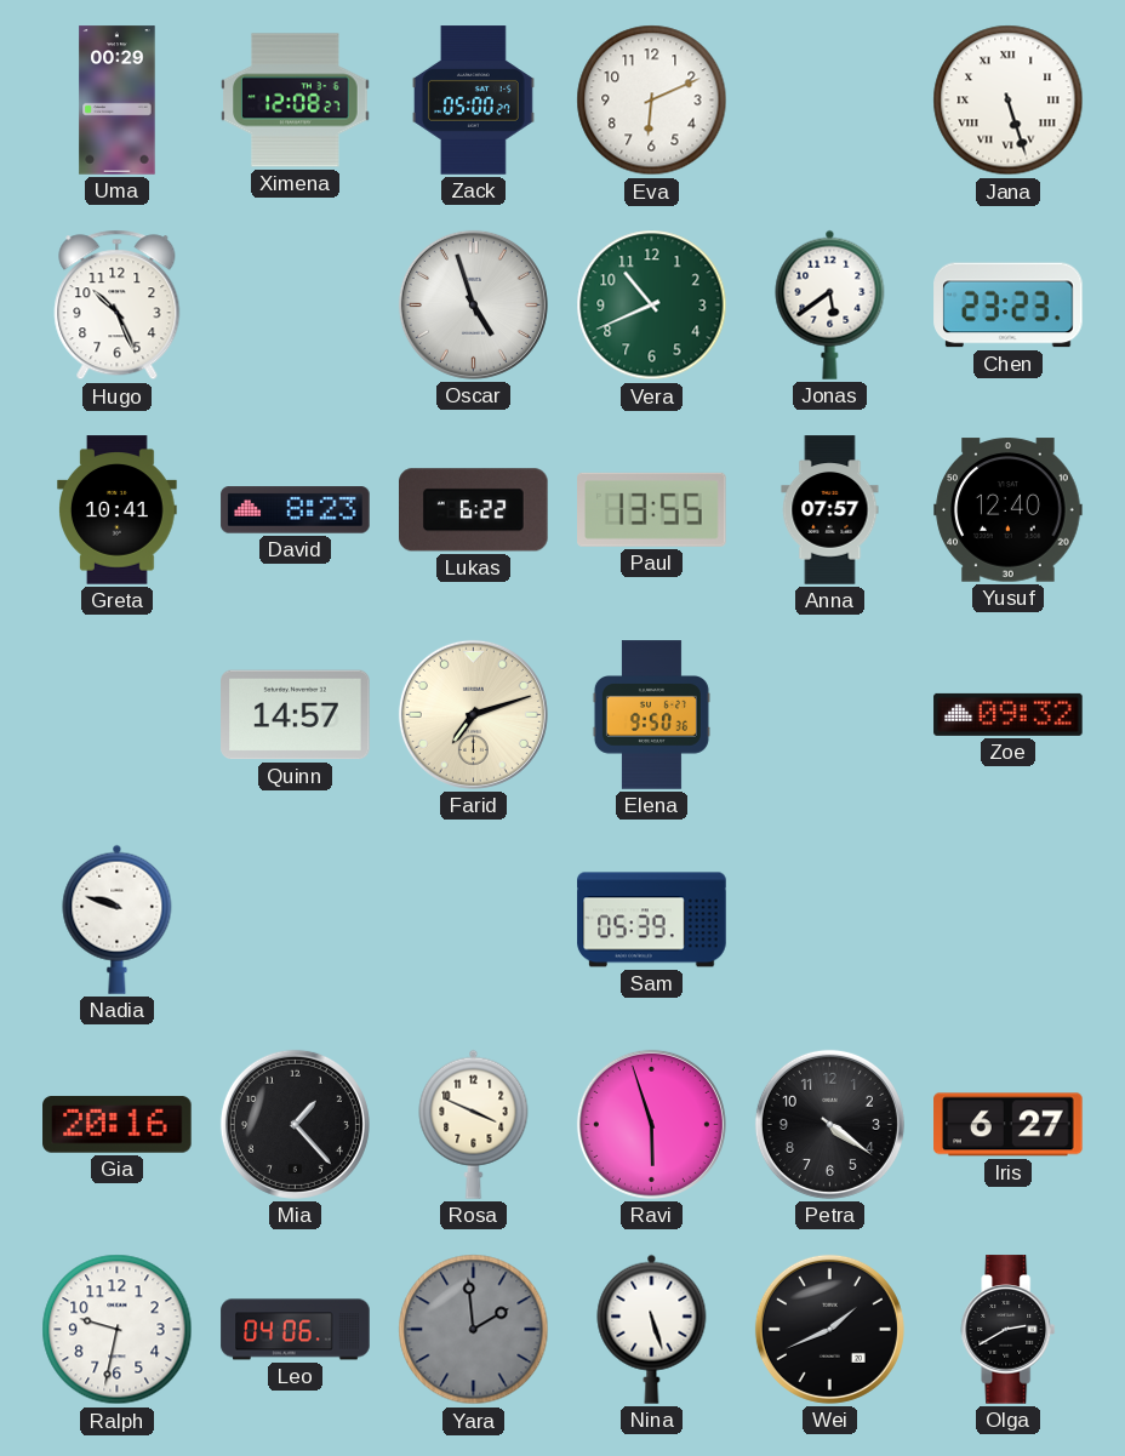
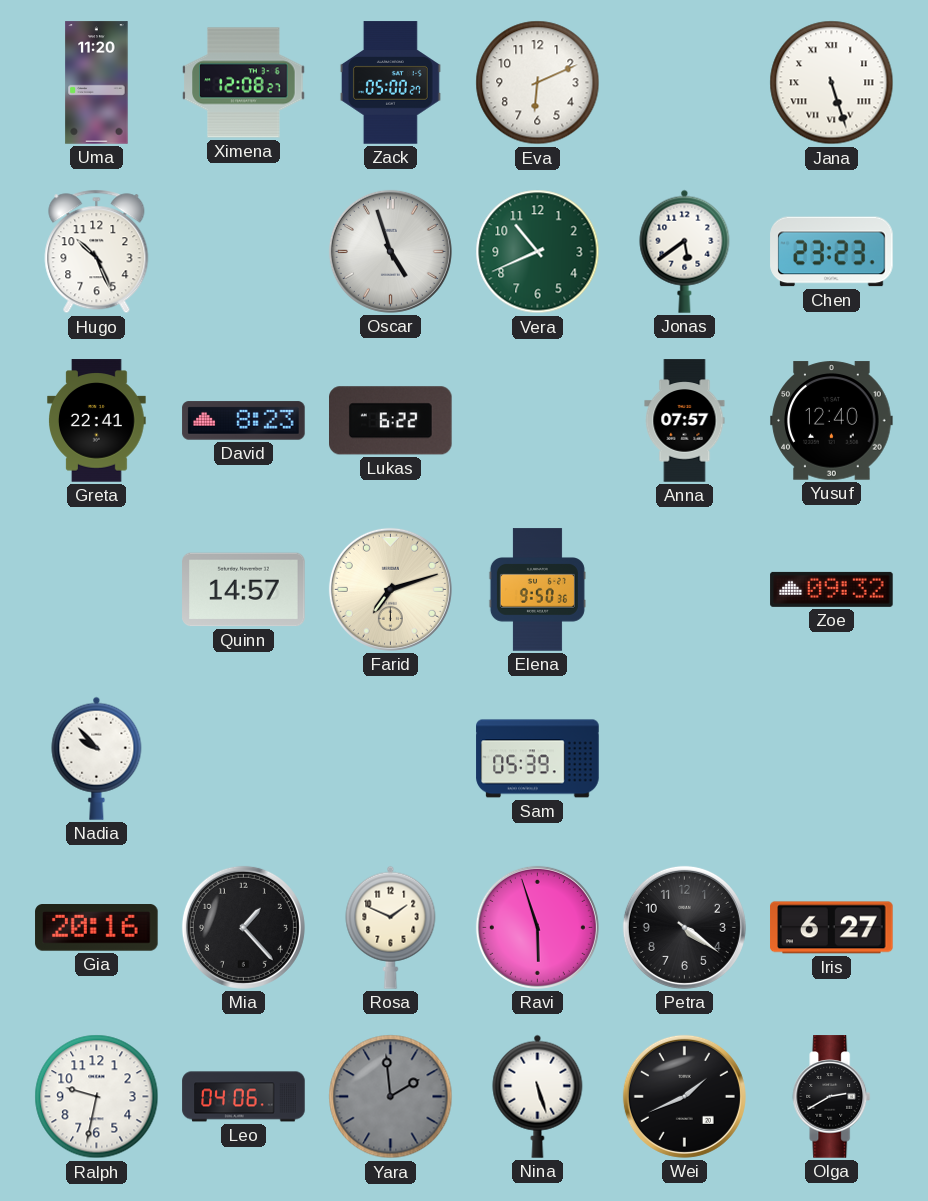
Uma: 00:29 -> 11:20
Greta: 10:41 -> 22:41
Paul: 13:55 -> none
Nadia: 9:48 -> 9:53
Rosa: 3:49 -> 1:49
